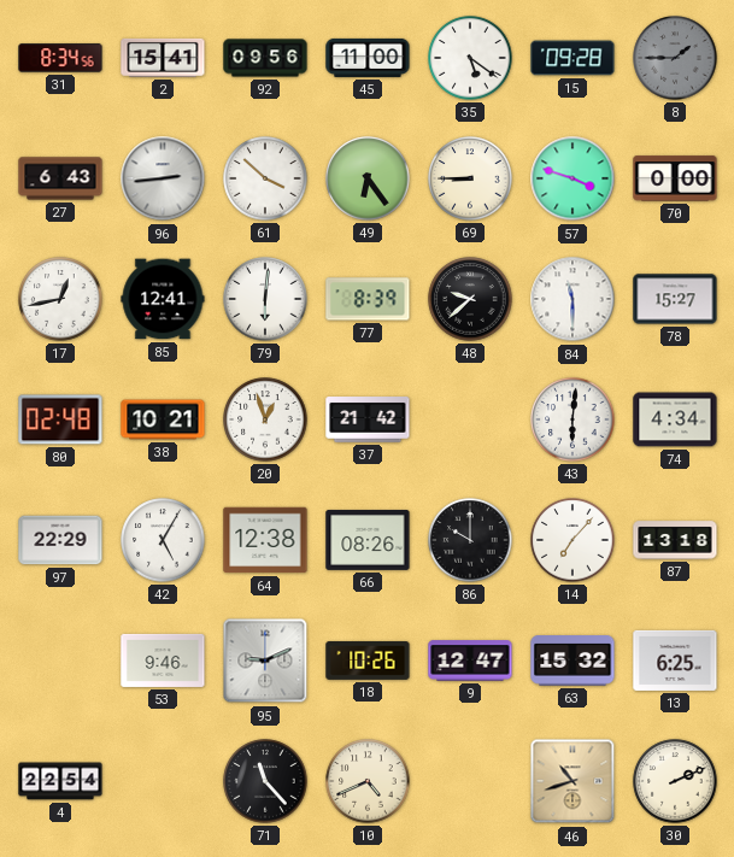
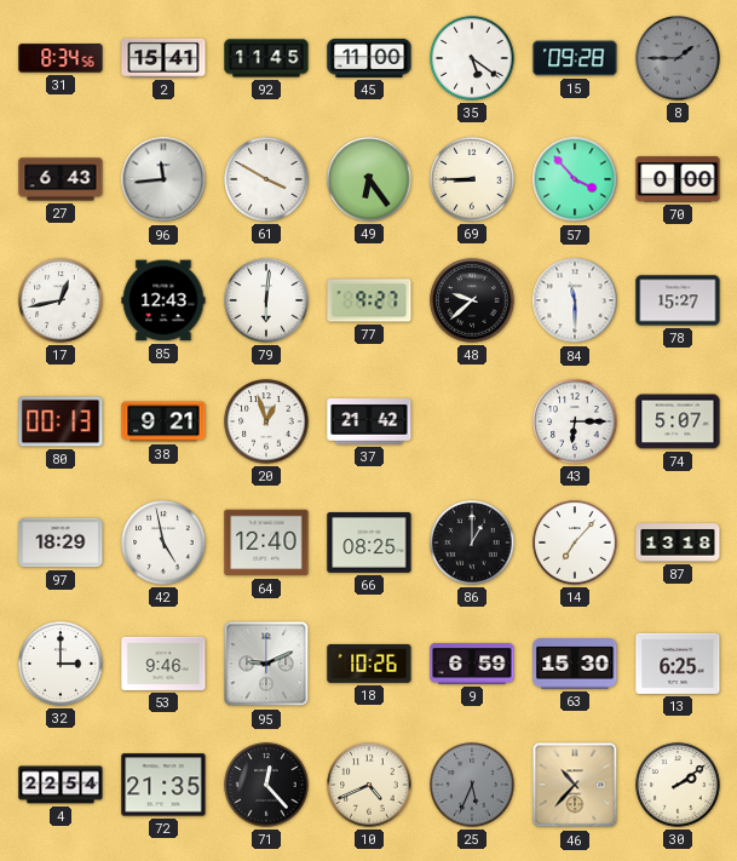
92: 09:56 -> 11:45
96: 2:44 -> 11:44
61: 3:52 -> 3:50
57: 3:48 -> 3:53
85: 12:41 -> 12:43
77: 8:39 -> 9:27
80: 02:48 -> 00:13
38: 10:21 -> 9:21
43: 6:01 -> 6:15
74: 4:34 -> 5:07
97: 22:29 -> 18:29
42: 5:05 -> 4:58
64: 12:38 -> 12:40
66: 08:26 -> 08:25
86: 10:00 -> 1:00
32: none -> 3:00
9: 12:47 -> 6:59
63: 15:32 -> 15:30
72: none -> 21:35
71: 11:23 -> 12:23
25: none -> 5:34
46: 10:42 -> 10:37
30: 2:11 -> 2:09
